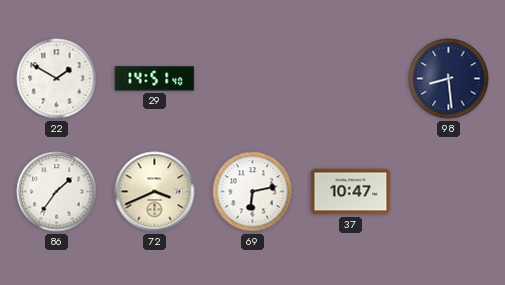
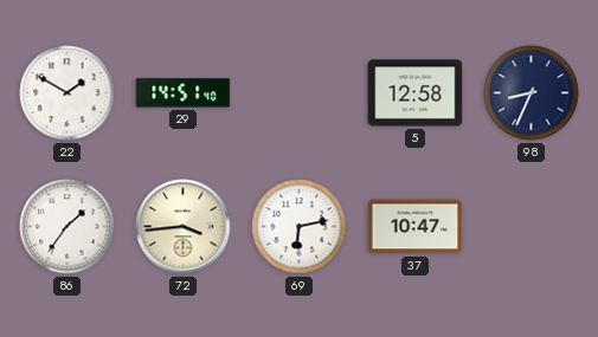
5: none -> 12:58
98: 8:29 -> 8:34
72: 3:41 -> 3:44
